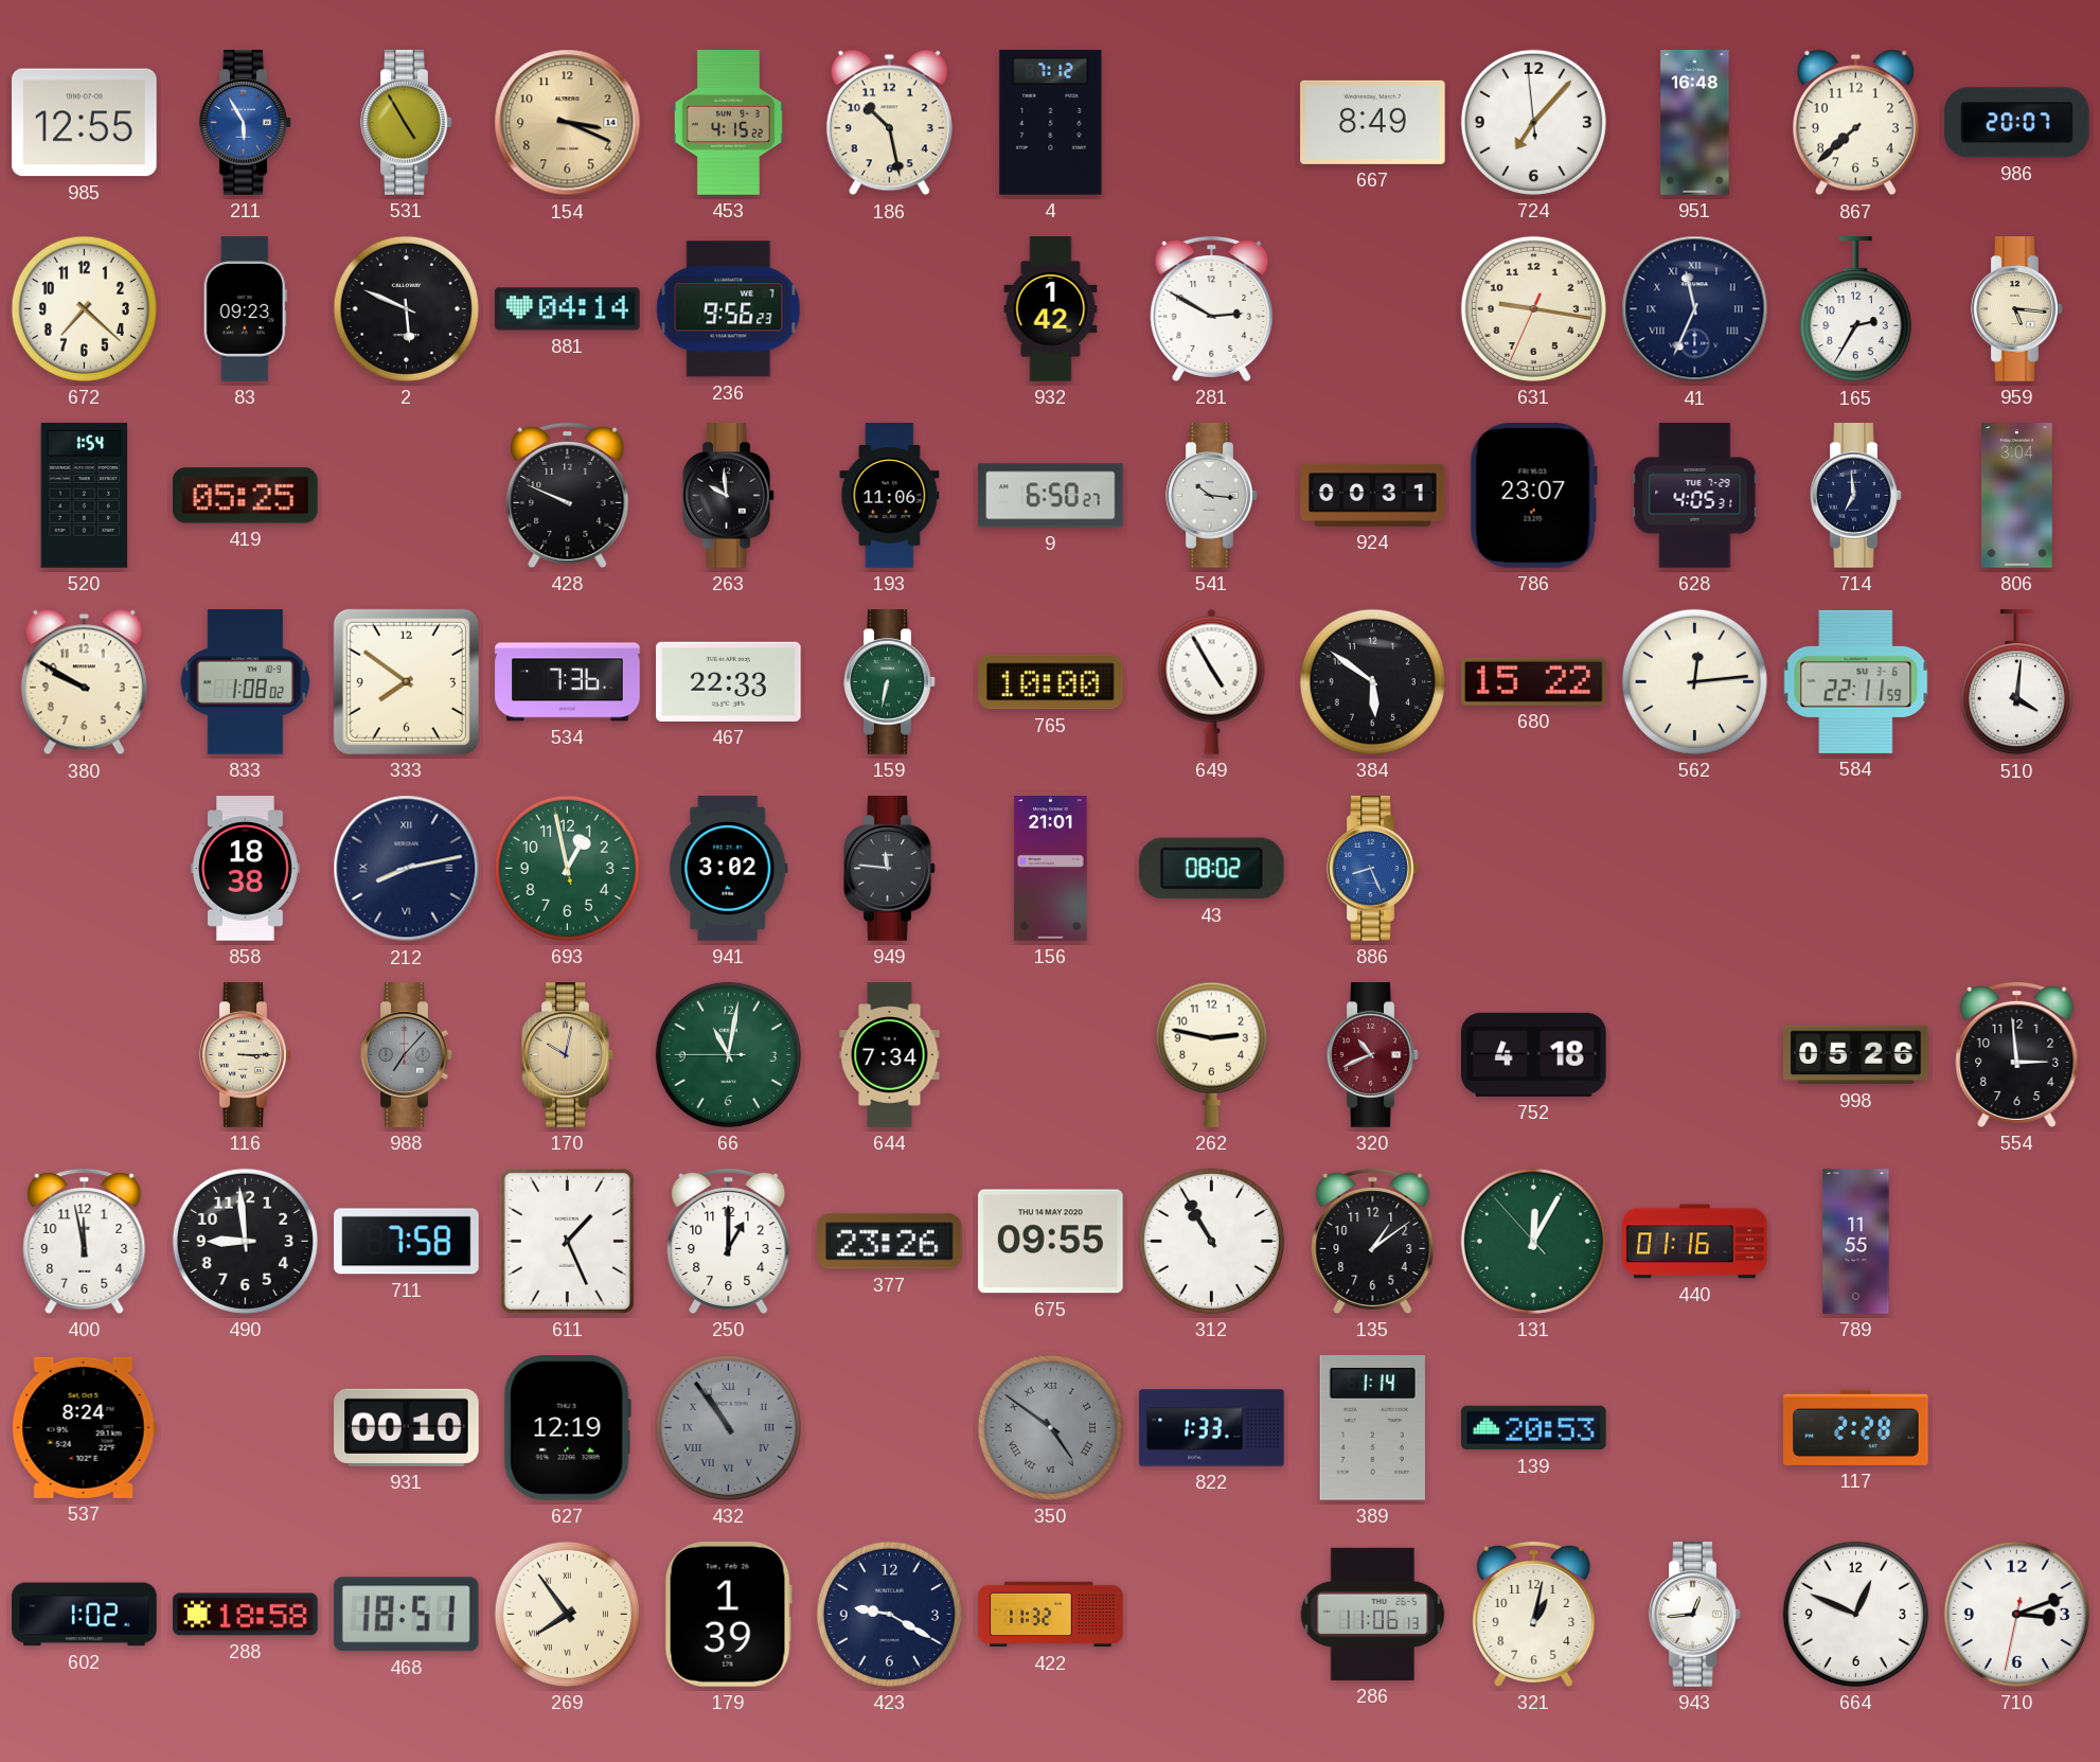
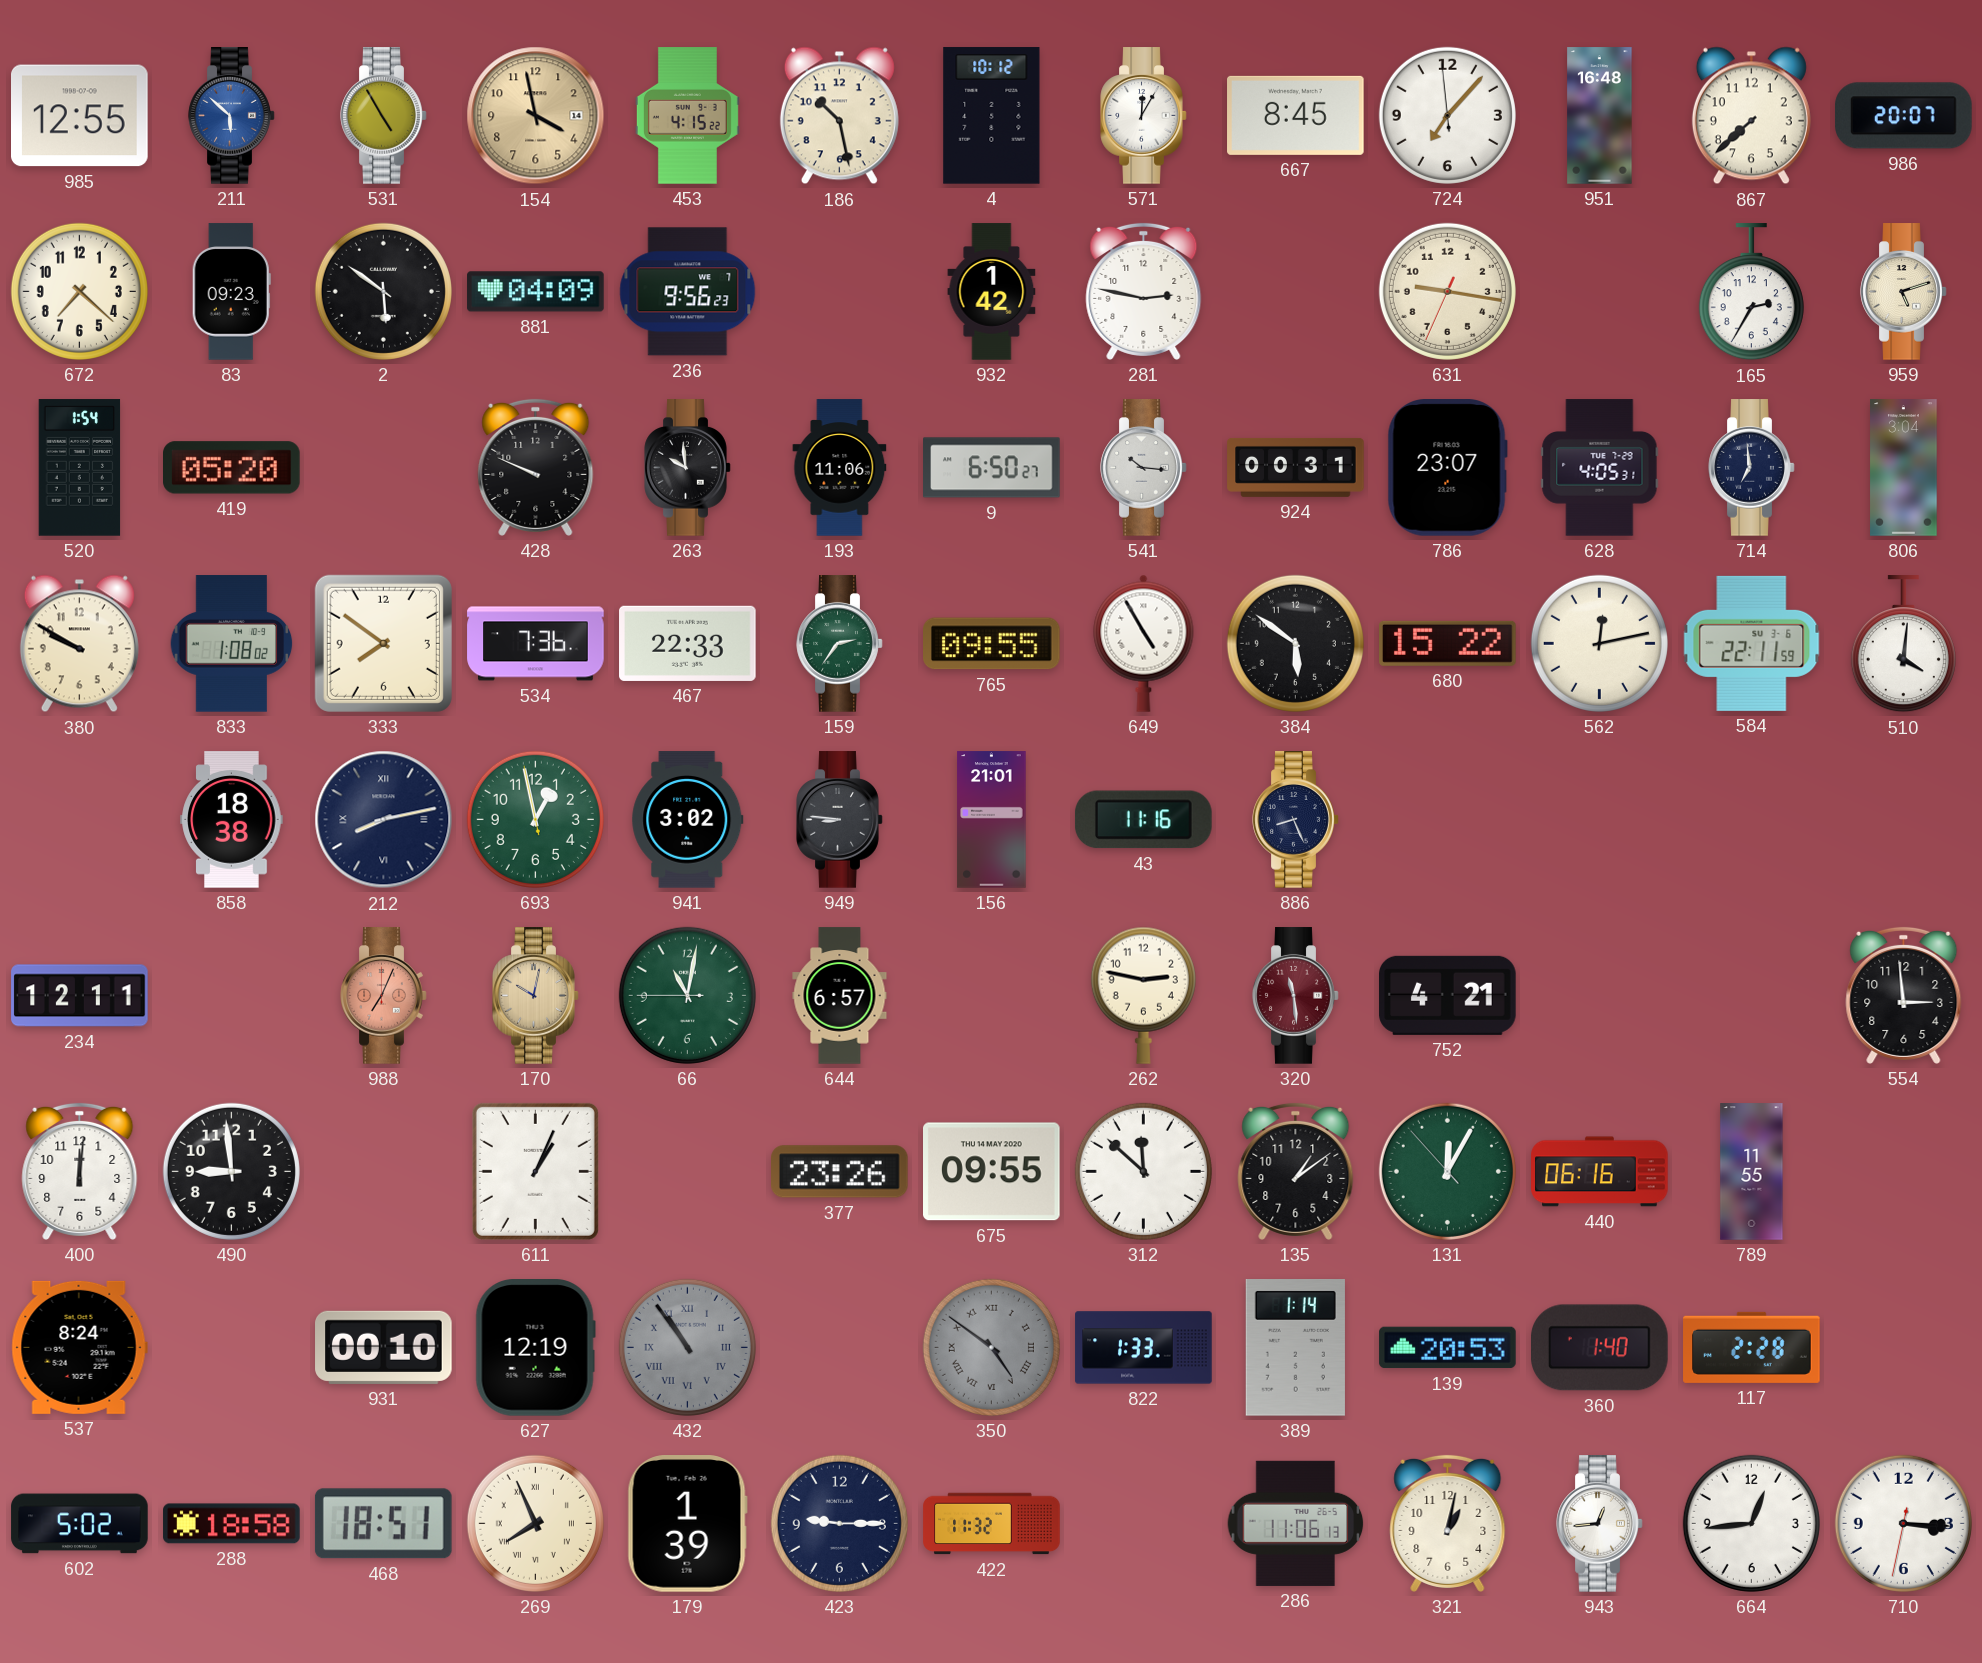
211: 5:55 -> 5:52
154: 3:19 -> 3:58
4: 7:12 -> 10:12
571: none -> 12:05
667: 8:49 -> 8:45
2: 5:49 -> 5:51
881: 04:14 -> 04:09
281: 2:50 -> 2:47
41: 11:34 -> none
959: 5:16 -> 5:12
419: 05:25 -> 05:20
159: 6:32 -> 2:36
765: 10:00 -> 09:55
562: 12:14 -> 12:13
949: 11:46 -> 8:46
43: 08:02 -> 11:16
886 dial: blue -> navy
234: none -> 12:11
116: 3:15 -> none
988: 7:07 -> 7:04
988 dial: grey -> salmon
644: 7:34 -> 6:57
320: 10:41 -> 11:29
752: 4:18 -> 4:21
998: 05:26 -> none
400: 11:58 -> 12:01
711: 7:58 -> none
611: 1:26 -> 1:04
250: 1:00 -> none
312: 10:55 -> 11:52
440: 01:16 -> 06:16
360: none -> 1:40
602: 1:02 -> 5:02
269: 7:54 -> 7:56
423: 9:20 -> 9:15
664: 12:49 -> 12:44
710: 3:11 -> 3:15
